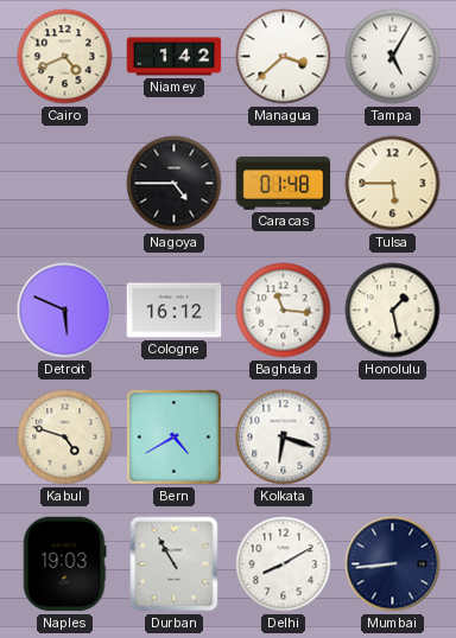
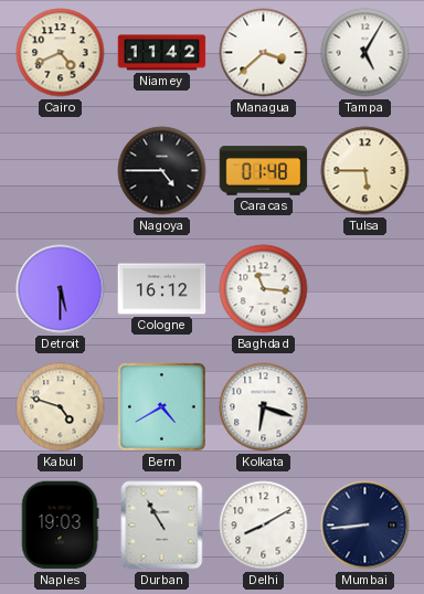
Niamey: 1:42 -> 11:42
Detroit: 5:49 -> 5:30
Honolulu: 1:28 -> none
